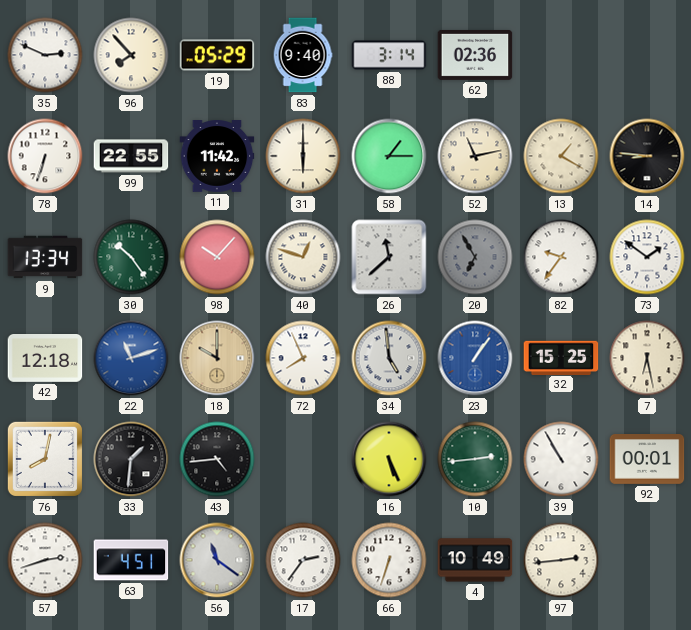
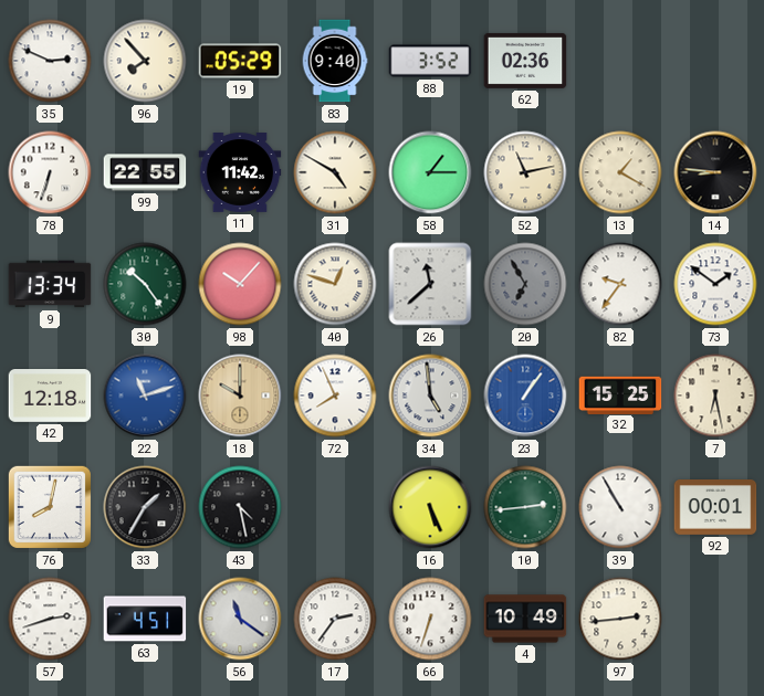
88: 3:14 -> 3:52
31: 6:00 -> 4:50
33: 1:31 -> 1:35
43: 4:44 -> 4:28
